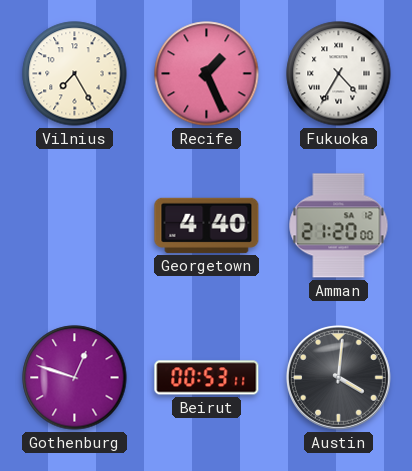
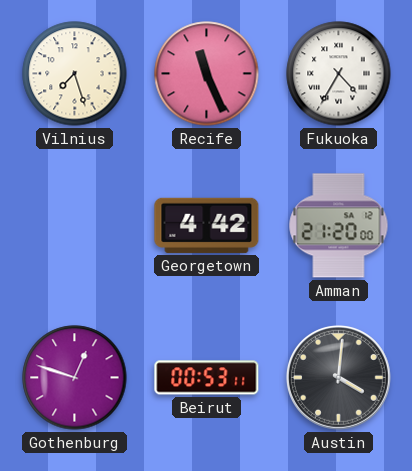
Vilnius: 7:25 -> 7:27
Recife: 1:26 -> 11:26
Georgetown: 4:40 -> 4:42
